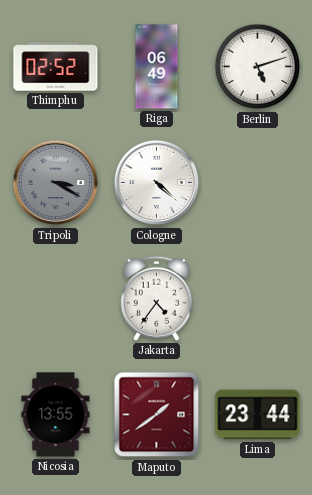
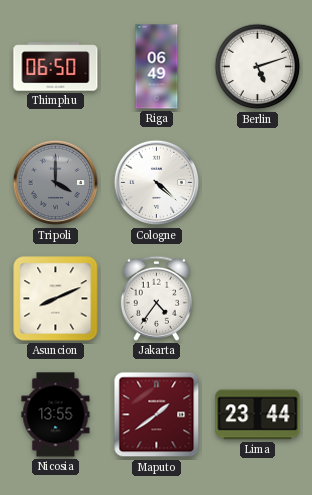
Thimphu: 02:52 -> 06:50
Tripoli: 3:20 -> 4:00
Asuncion: none -> 8:11
